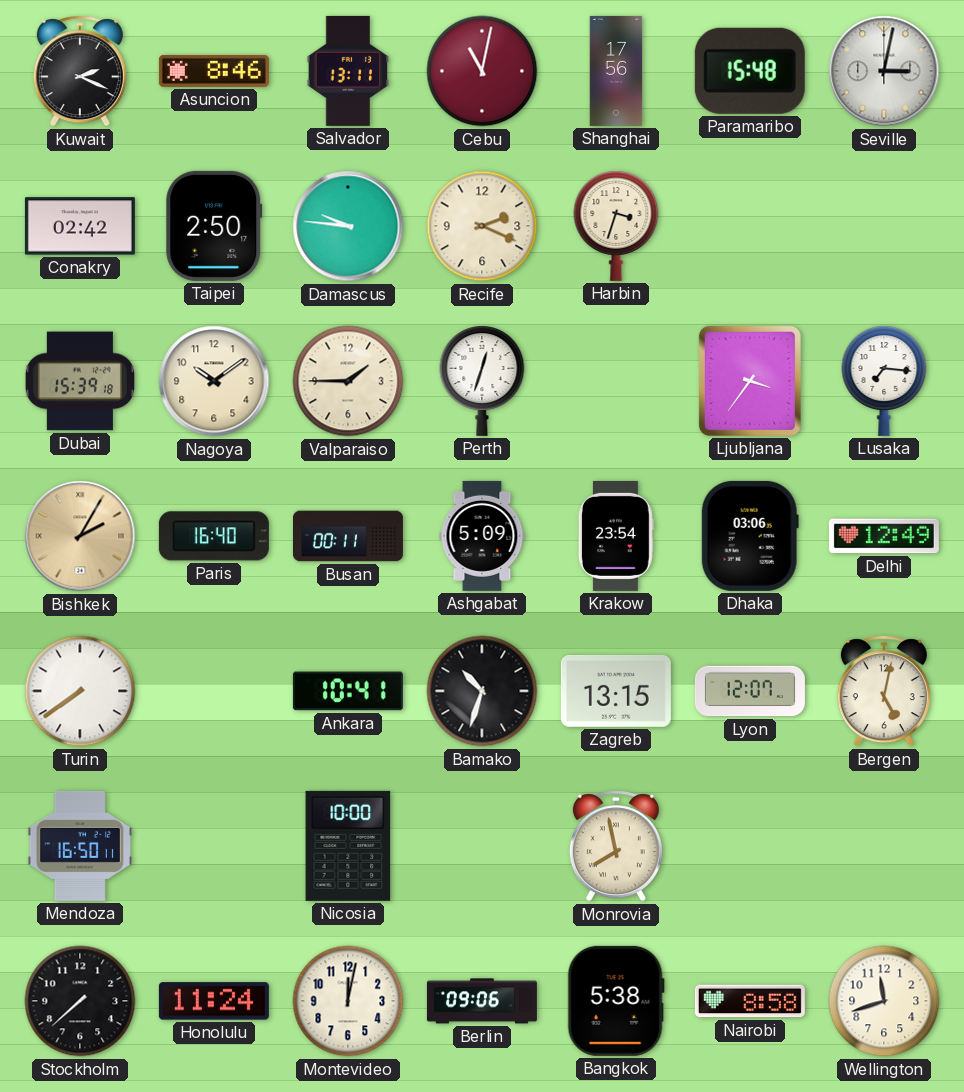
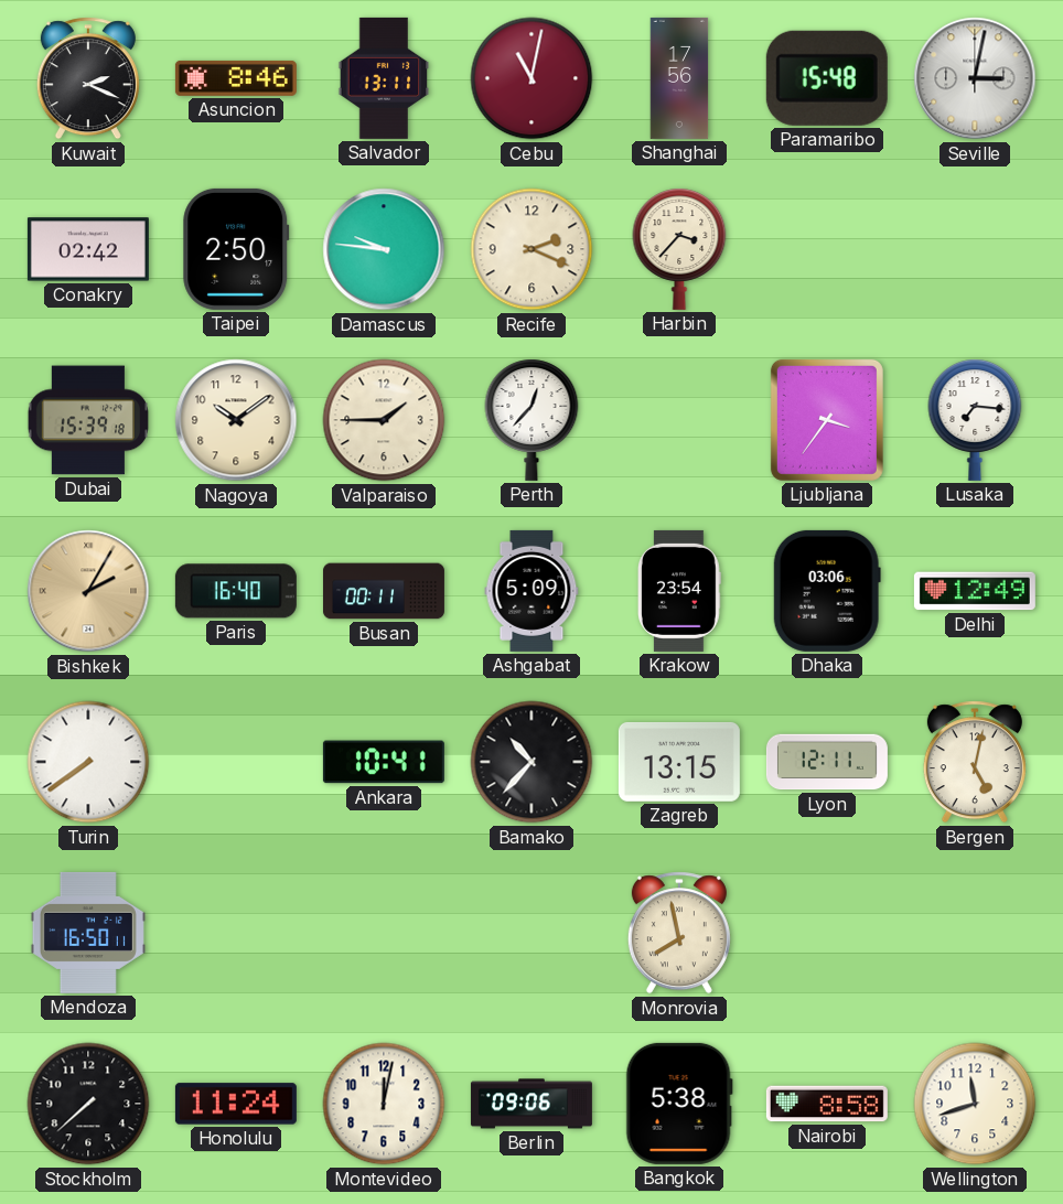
Harbin: 3:33 -> 3:37
Perth: 12:33 -> 12:37
Bamako: 10:33 -> 10:37
Lyon: 12:07 -> 12:11
Nicosia: 10:00 -> none
